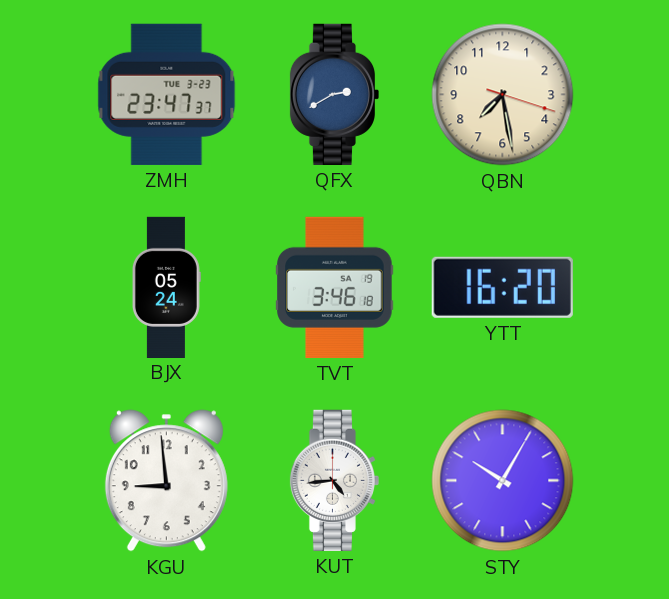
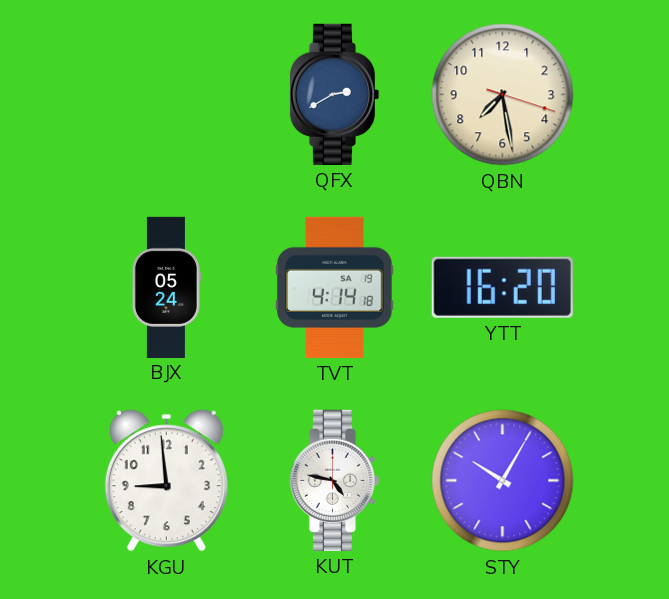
ZMH: 23:47 -> none
TVT: 3:46 -> 4:14
KUT: 4:44 -> 4:47
